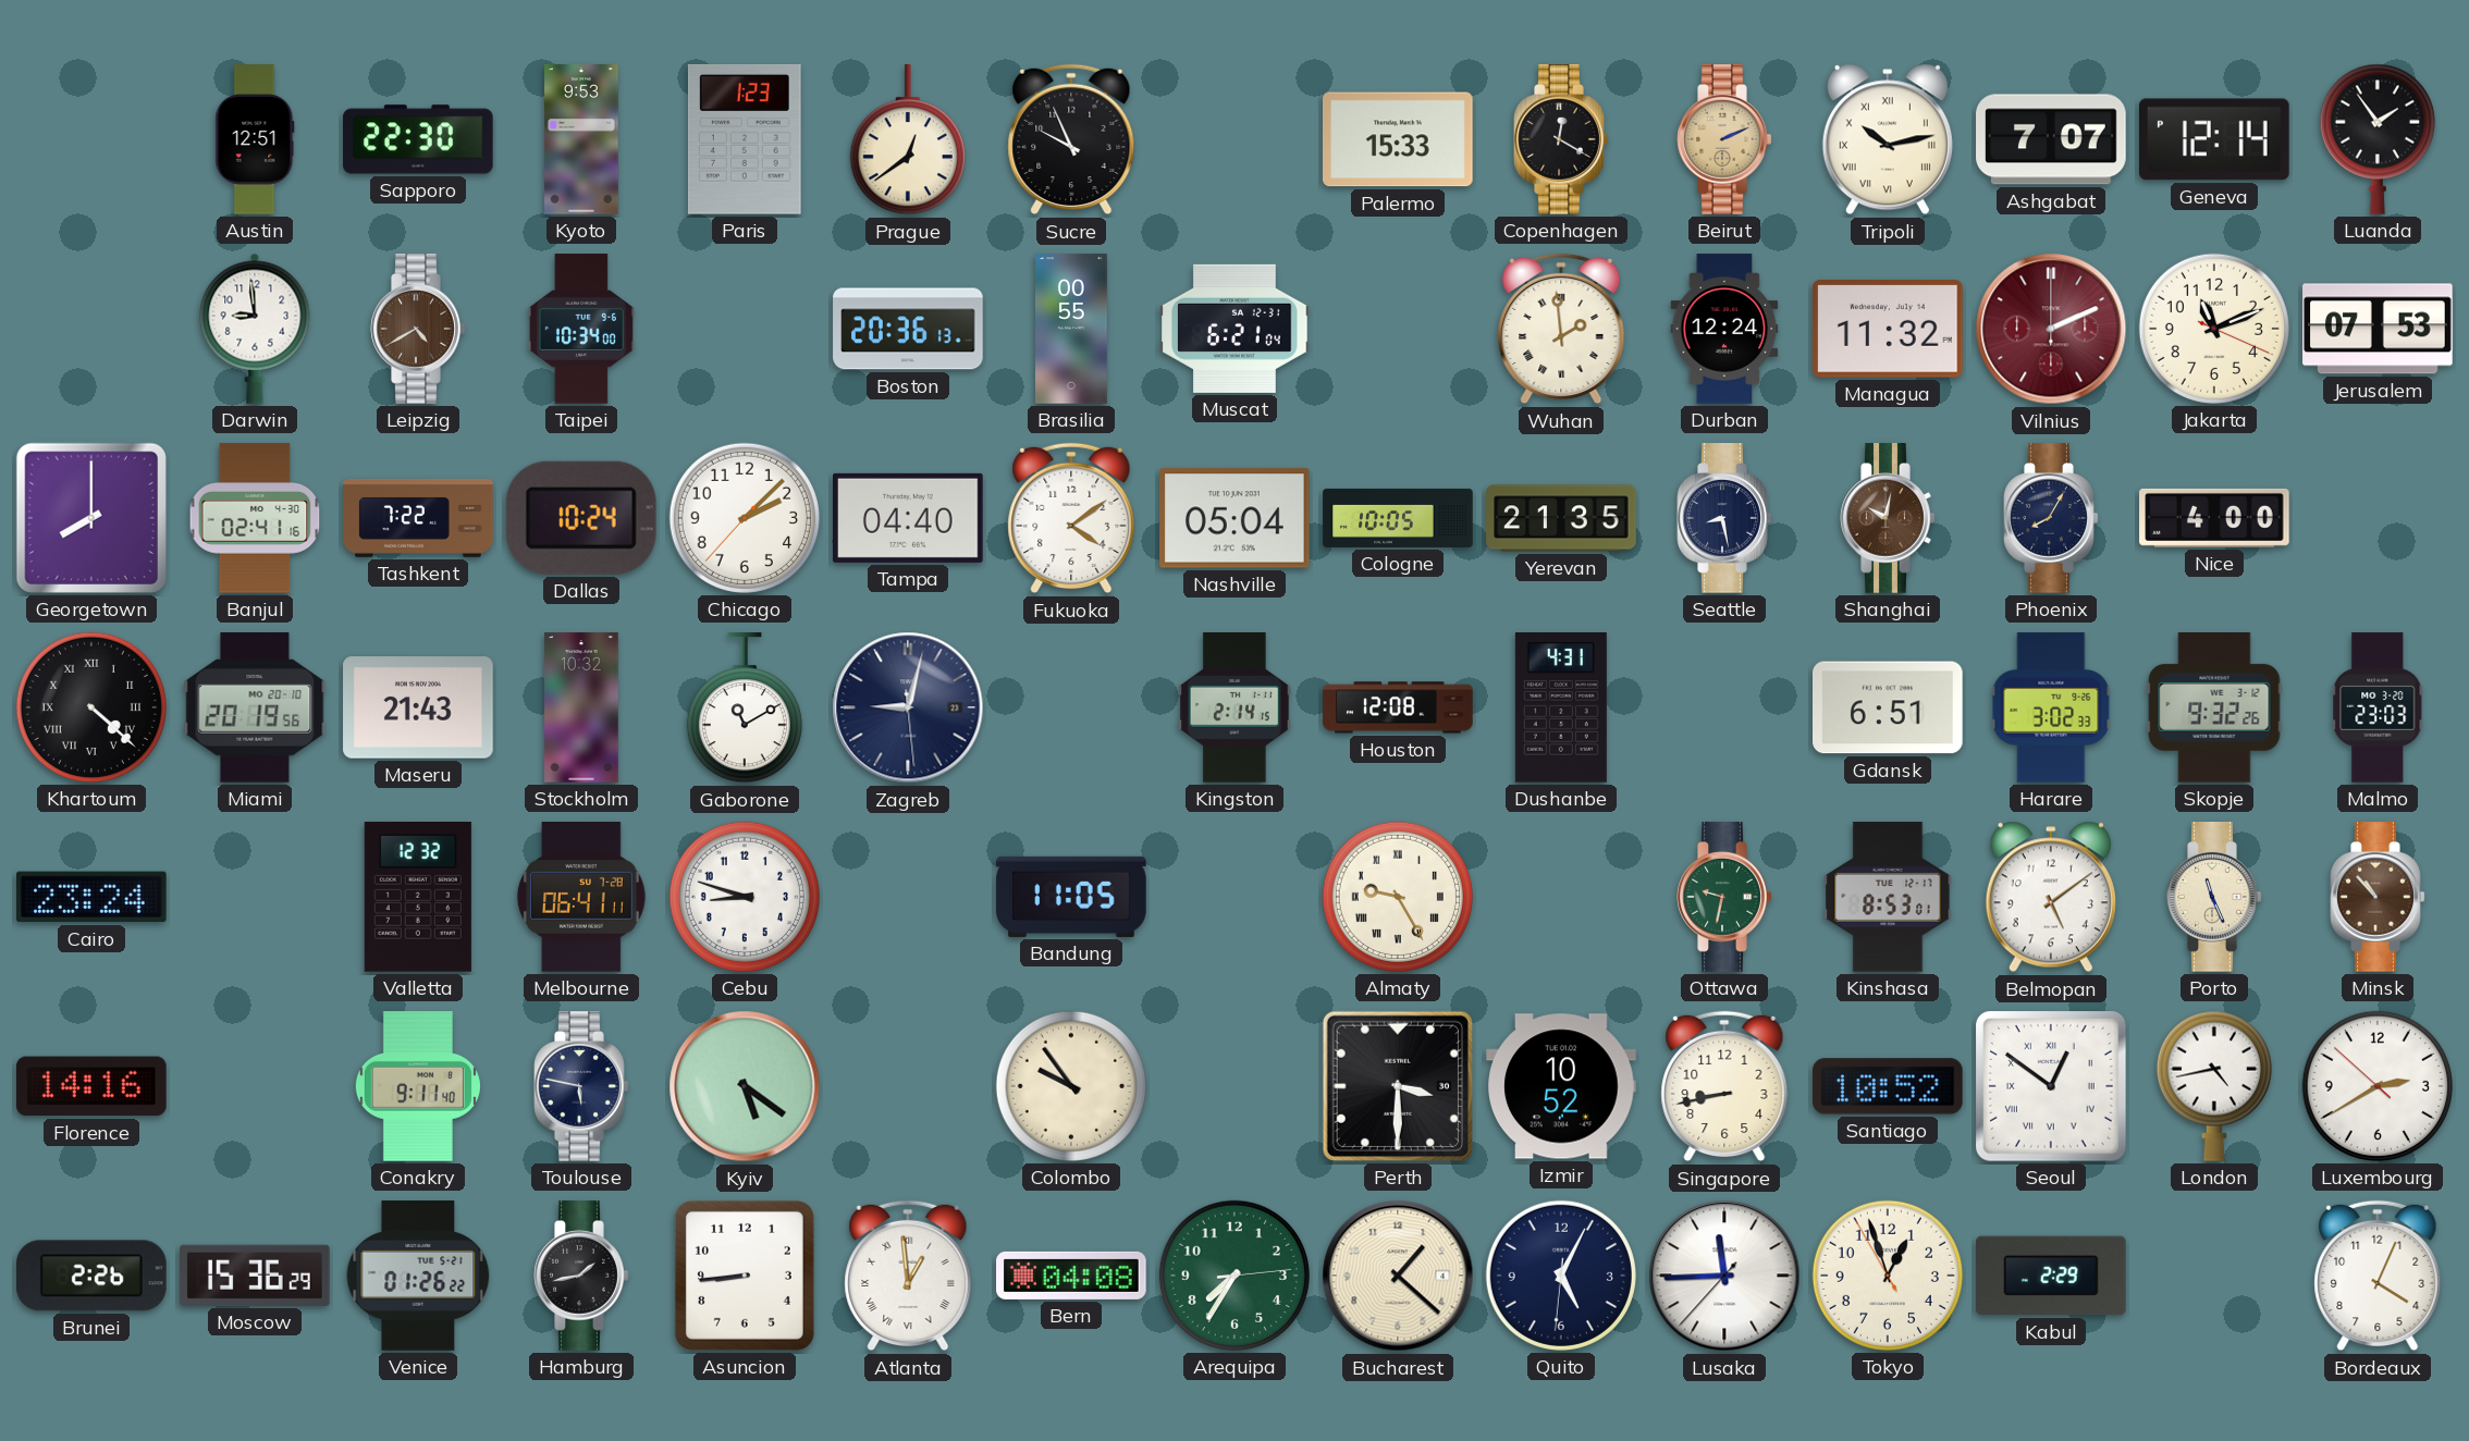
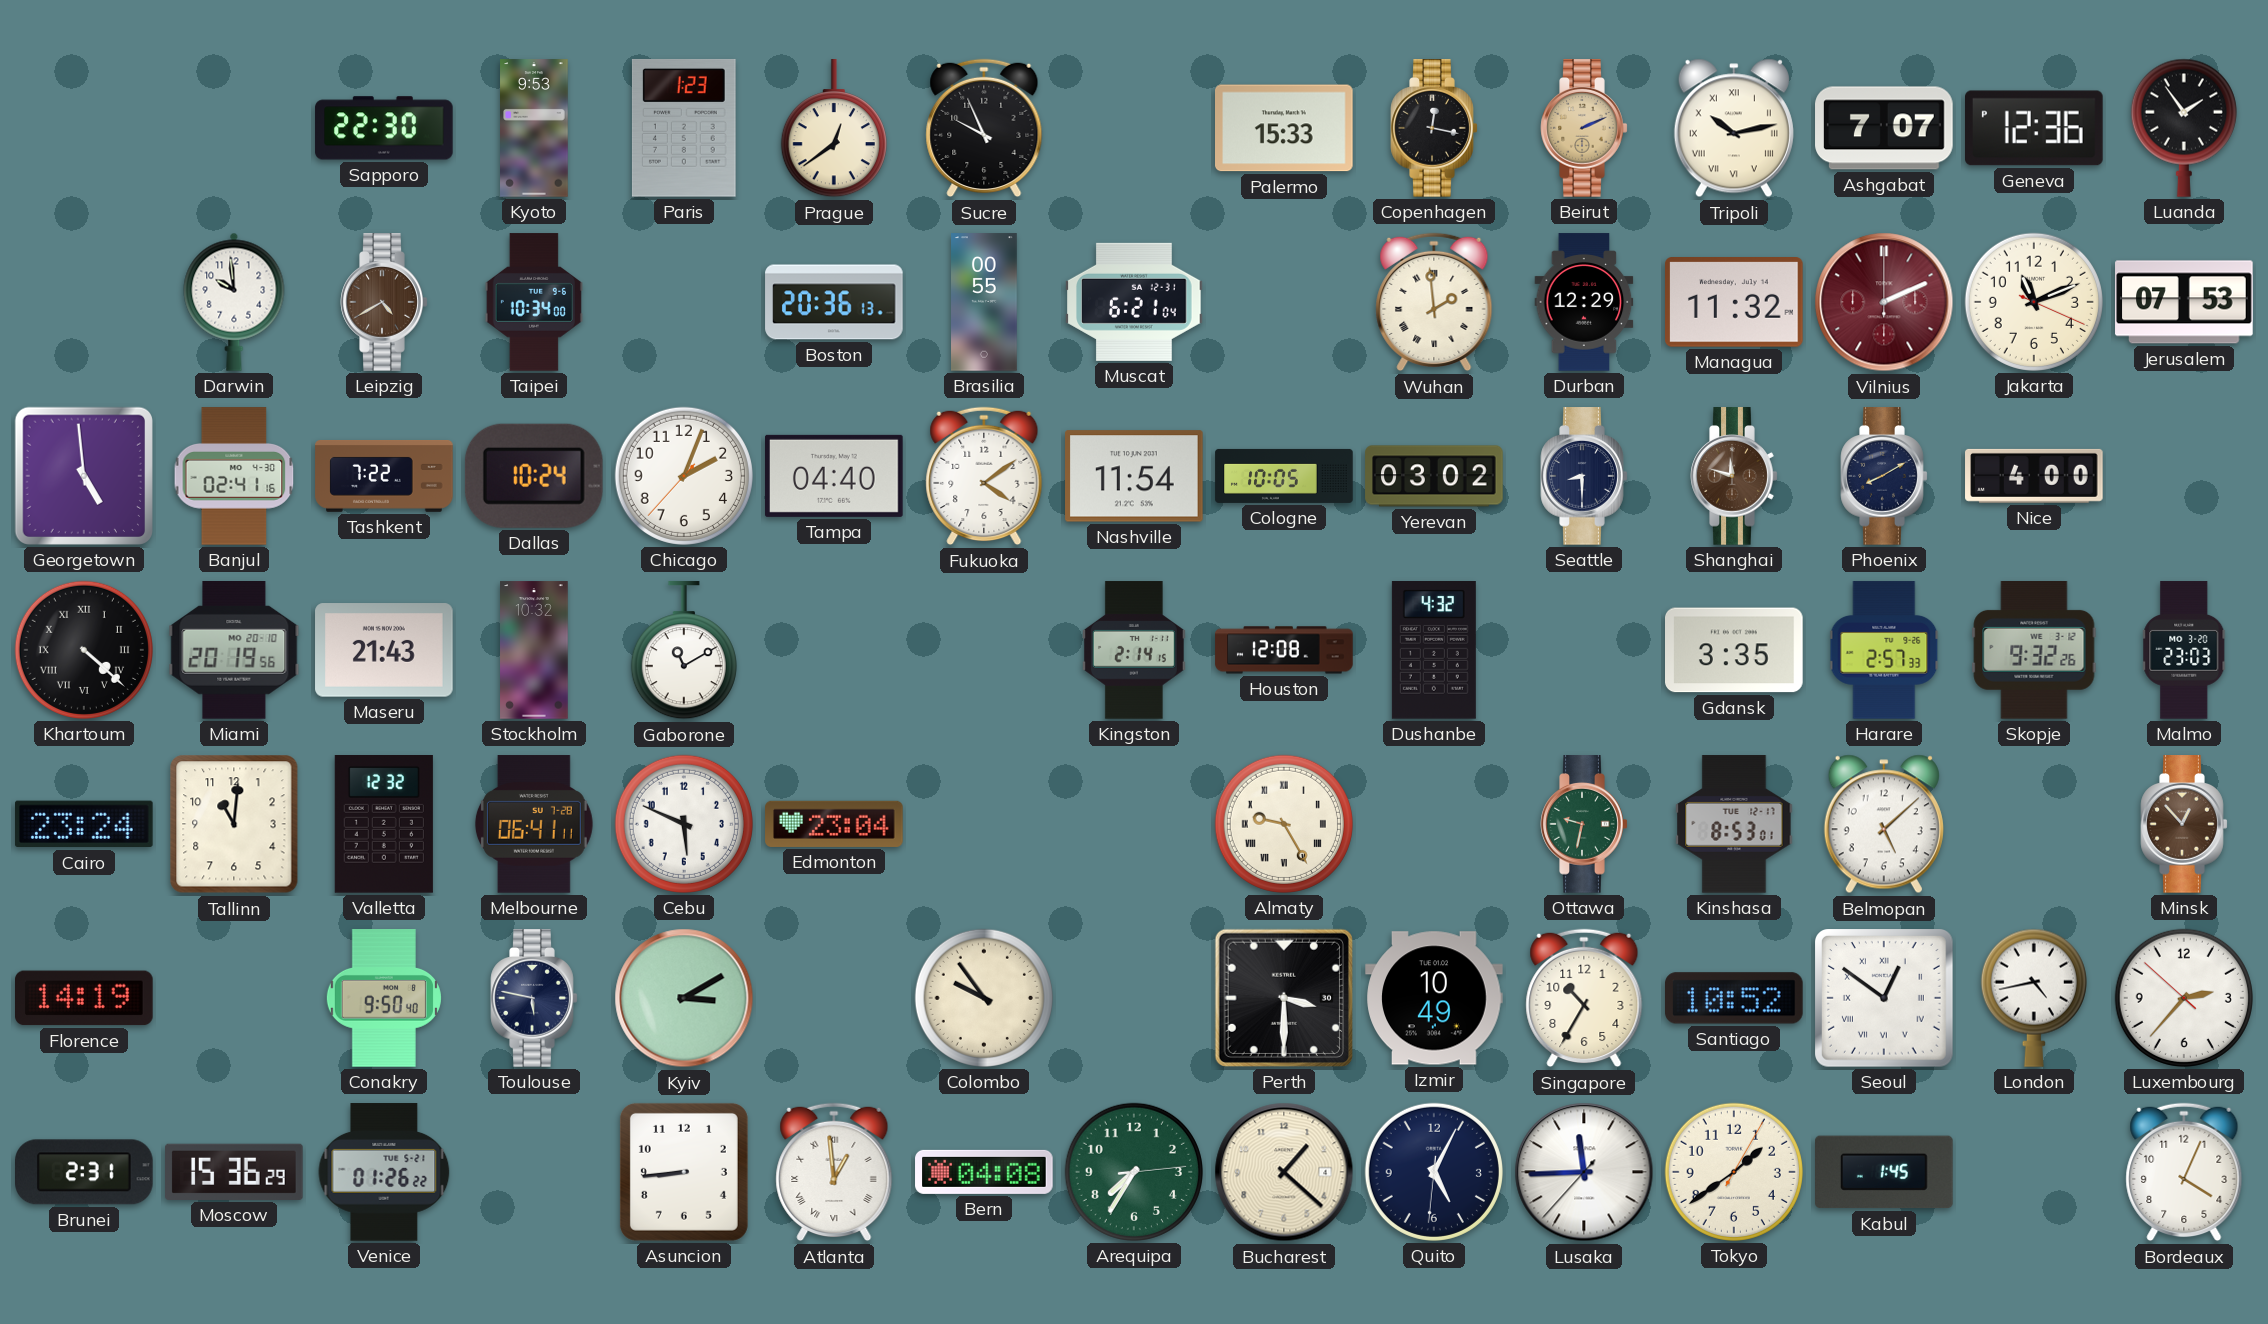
Austin: 12:51 -> none
Copenhagen: 12:20 -> 12:17
Geneva: 12:14 -> 12:36
Darwin: 8:59 -> 9:59
Durban: 12:24 -> 12:29
Georgetown: 8:00 -> 4:59
Chicago: 2:07 -> 2:03
Nashville: 05:04 -> 11:54
Yerevan: 21:35 -> 03:02
Seattle: 8:28 -> 8:30
Shanghai: 10:02 -> 11:48
Phoenix: 8:05 -> 8:10
Zagreb: 9:02 -> none
Dushanbe: 4:31 -> 4:32
Gdansk: 6:51 -> 3:35
Harare: 3:02 -> 2:57
Tallinn: none -> 11:01
Cebu: 8:48 -> 5:49
Edmonton: none -> 23:04
Bandung: 11:05 -> none
Belmopan: 5:09 -> 5:08
Porto: 11:26 -> none
Minsk: 10:53 -> 12:53
Florence: 14:16 -> 14:19
Conakry: 9:11 -> 9:50
Kyiv: 5:21 -> 3:10
Izmir: 10:52 -> 10:49
Singapore: 8:43 -> 10:35
Luxembourg: 2:39 -> 2:36
Brunei: 2:26 -> 2:31
Hamburg: 1:43 -> none
Tokyo: 12:56 -> 1:39
Kabul: 2:29 -> 1:45
